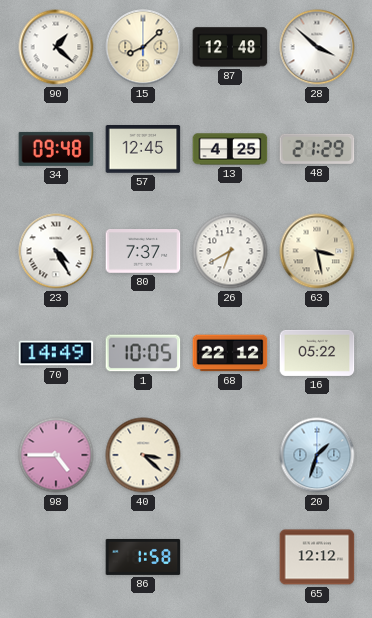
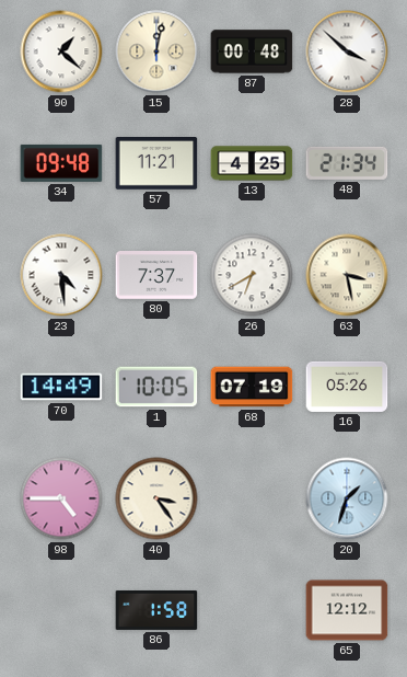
15: 8:08 -> 12:02
87: 12:48 -> 00:48
57: 12:45 -> 11:21
48: 21:29 -> 21:34
23: 4:25 -> 4:29
68: 22:12 -> 07:19
16: 05:22 -> 05:26
40: 3:22 -> 3:24
